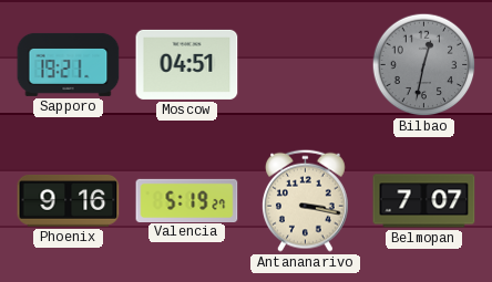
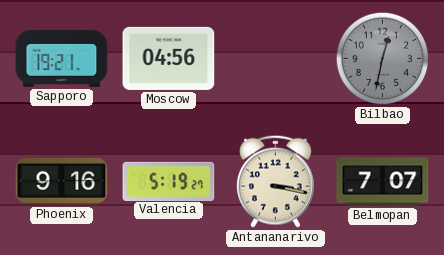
Moscow: 04:51 -> 04:56
